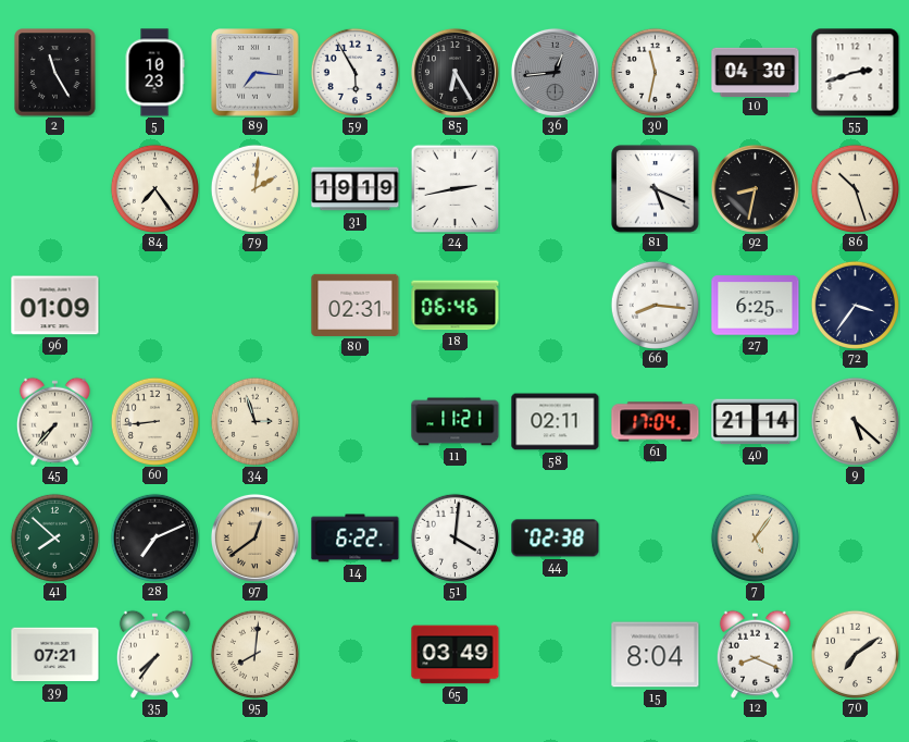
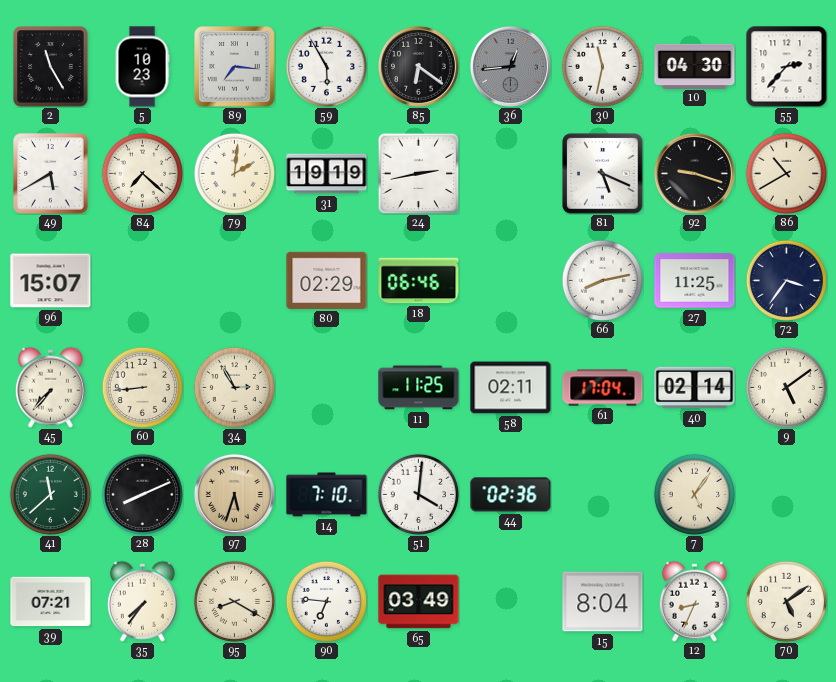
85: 6:25 -> 6:21
55: 2:42 -> 2:37
49: none -> 5:40
84: 7:24 -> 7:22
92: 8:32 -> 9:18
86: 10:27 -> 10:40
96: 01:09 -> 15:07
80: 02:31 -> 02:29
66: 8:16 -> 8:13
27: 6:25 -> 11:25
34: 2:57 -> 2:55
11: 11:21 -> 11:25
40: 21:14 -> 02:14
9: 5:22 -> 5:09
41: 7:52 -> 11:38
28: 7:11 -> 8:11
97: 12:39 -> 5:33
14: 6:22 -> 7:10
44: 02:38 -> 02:36
95: 8:01 -> 8:20
90: none -> 6:46
12: 8:19 -> 8:34
70: 7:09 -> 5:09
